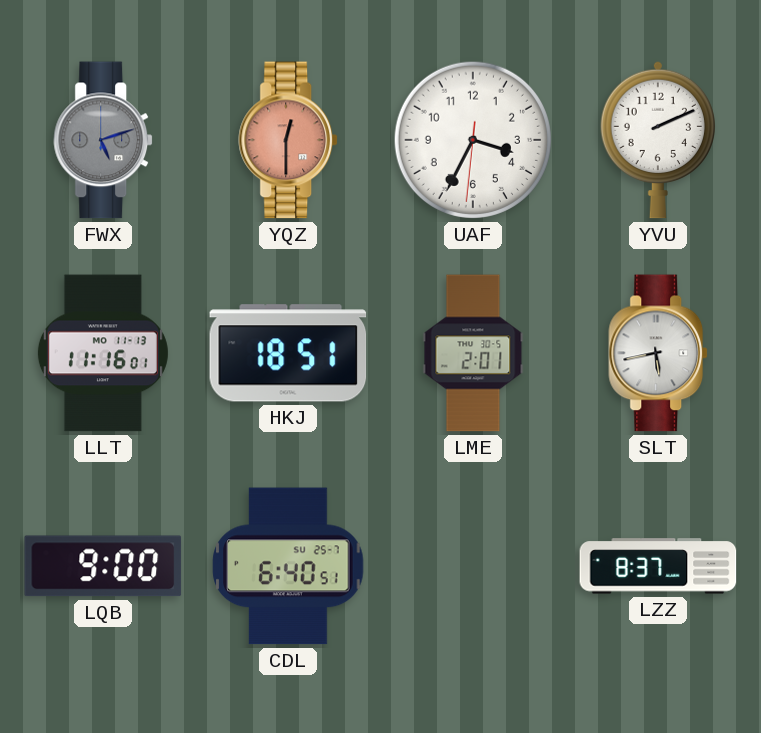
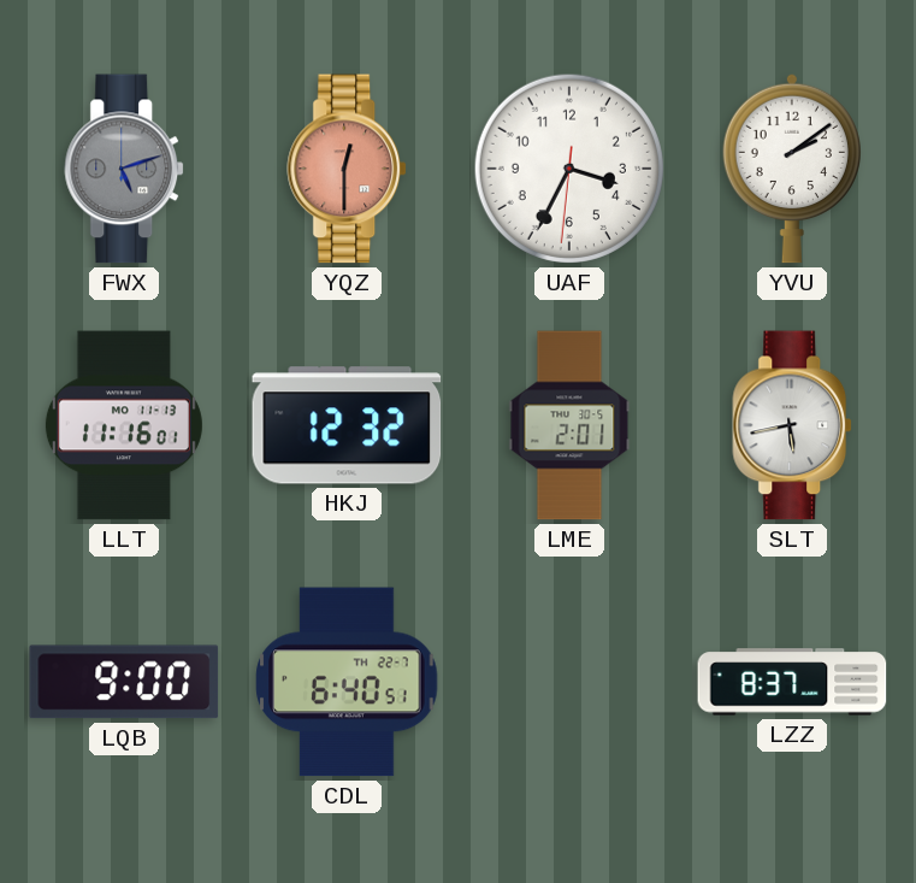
YVU: 2:11 -> 2:09
HKJ: 18:51 -> 12:32
CDL date: SU 25-7 -> TH 22-7
